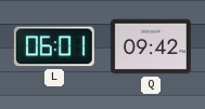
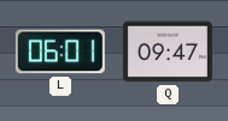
Q: 09:42 -> 09:47
